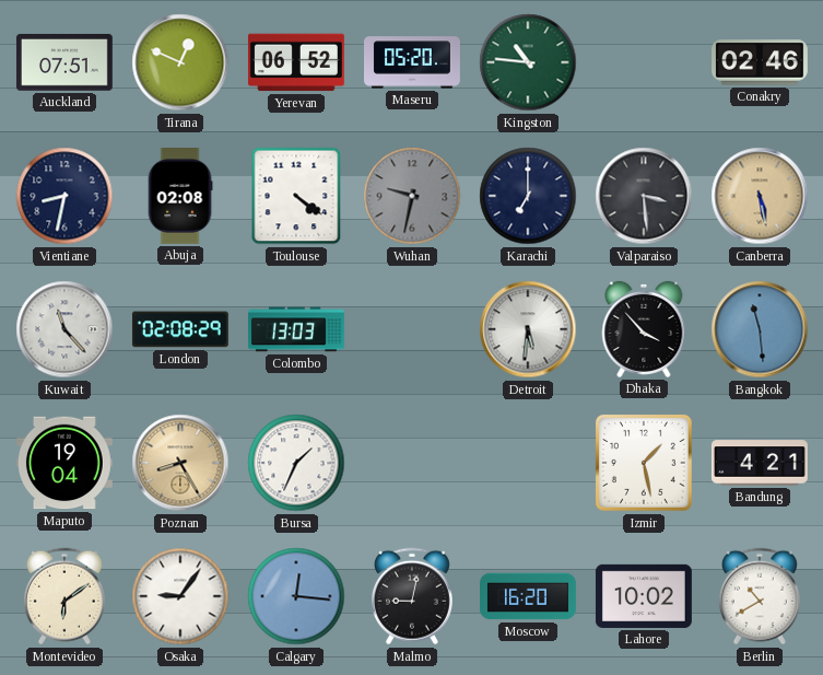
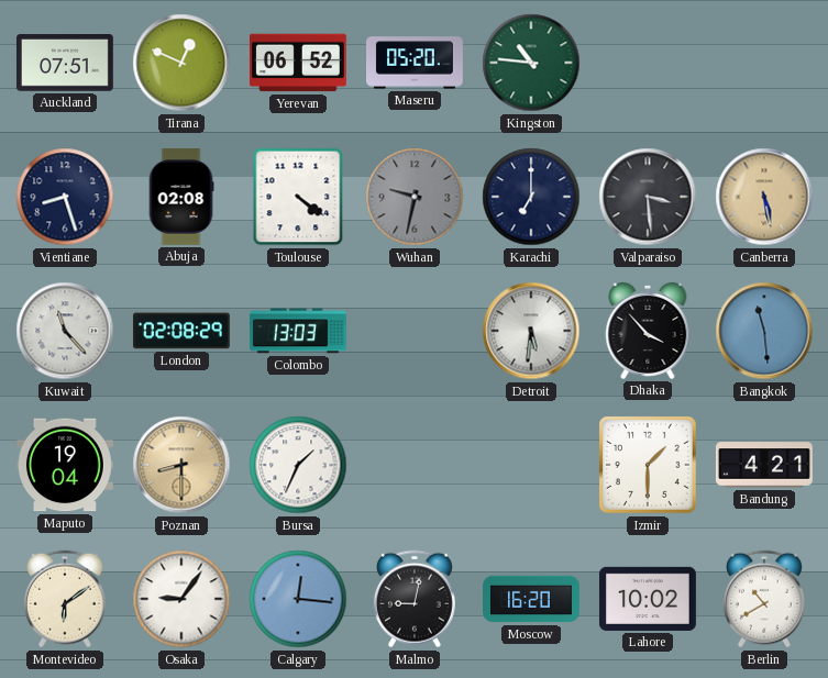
Conakry: 02:46 -> none
Vientiane: 8:32 -> 8:27
Poznan: 8:25 -> 8:30
Izmir: 1:28 -> 1:30
